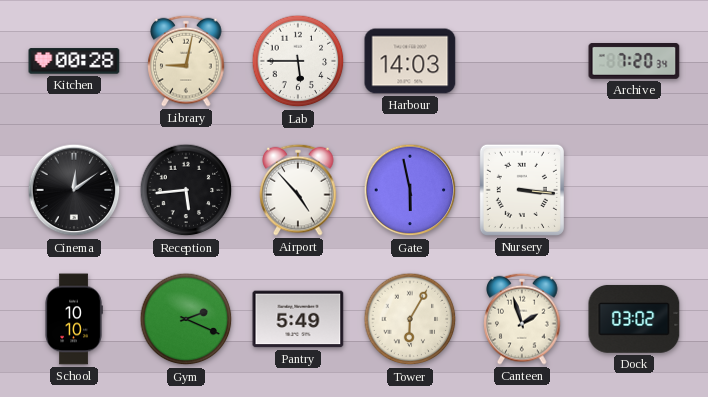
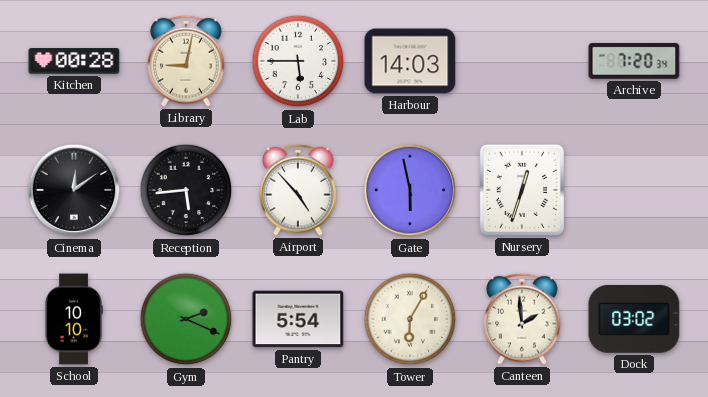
Nursery: 3:16 -> 12:33
Pantry: 5:49 -> 5:54
Canteen: 1:57 -> 1:59
